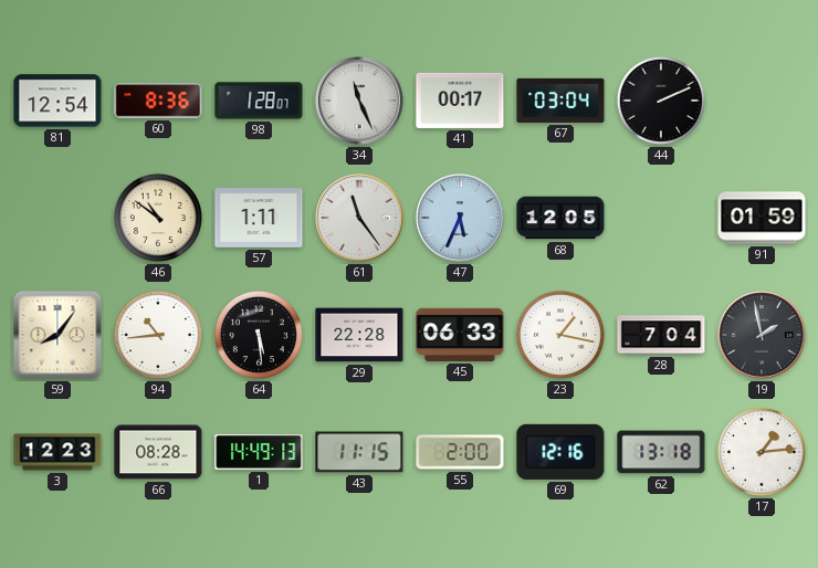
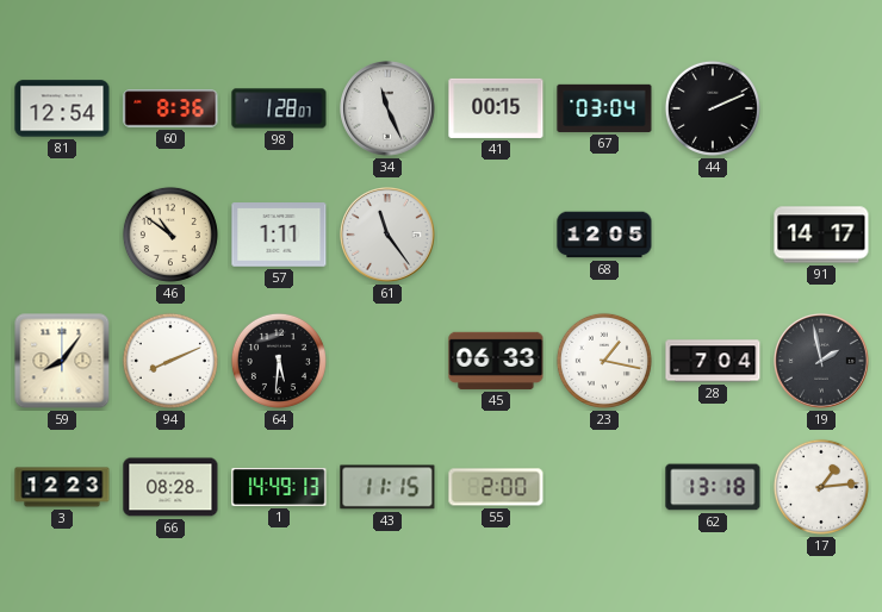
41: 00:17 -> 00:15
47: 5:34 -> none
91: 01:59 -> 14:17
94: 10:44 -> 8:11
64: 5:29 -> 5:31
29: 22:28 -> none
69: 12:16 -> none
